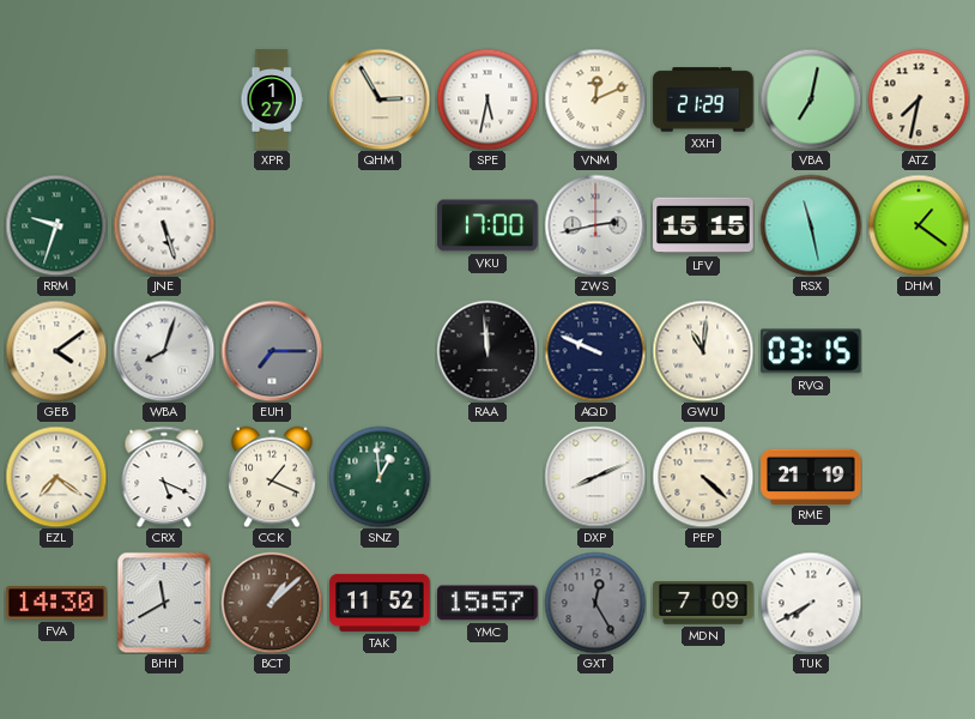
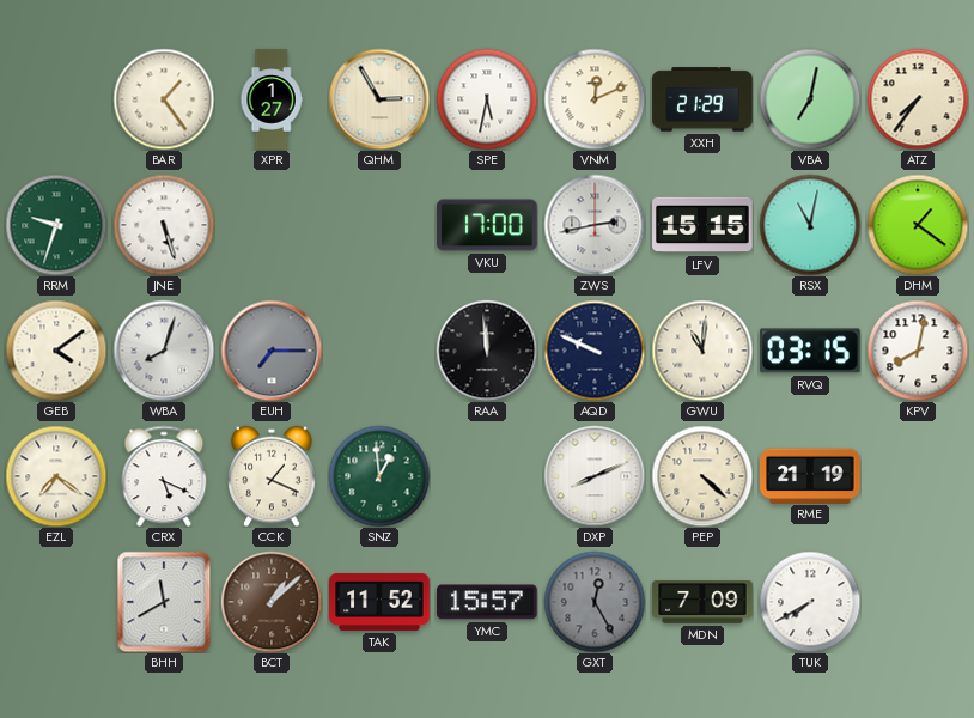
BAR: none -> 1:24
ATZ: 7:32 -> 7:36
RSX: 11:28 -> 11:02
KPV: none -> 8:02
FVA: 14:30 -> none
